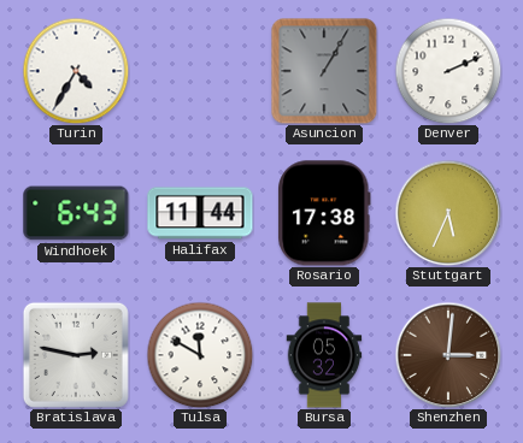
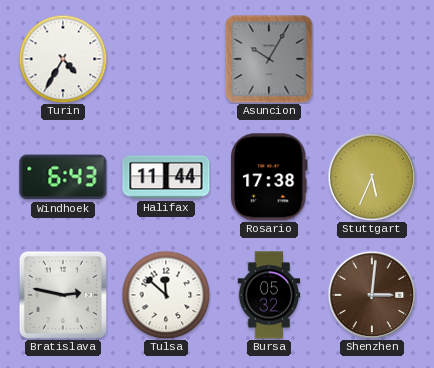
Asuncion: 1:05 -> 10:05
Denver: 2:11 -> none
Tulsa: 11:50 -> 11:52
